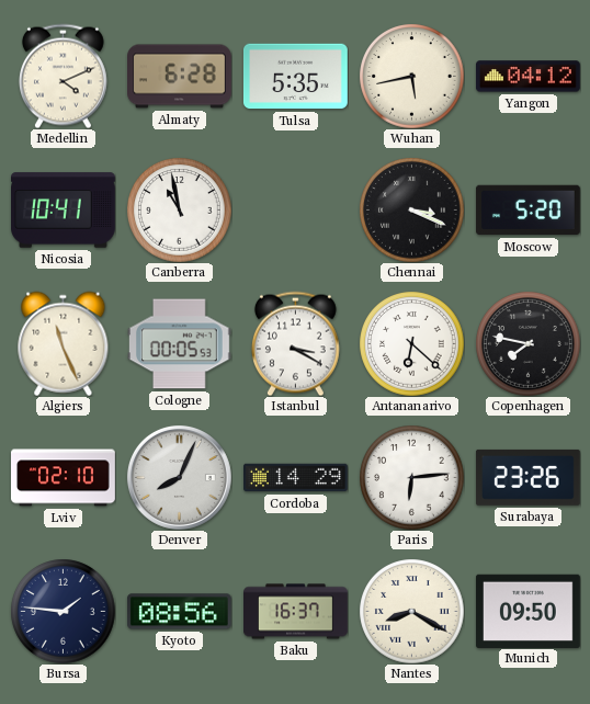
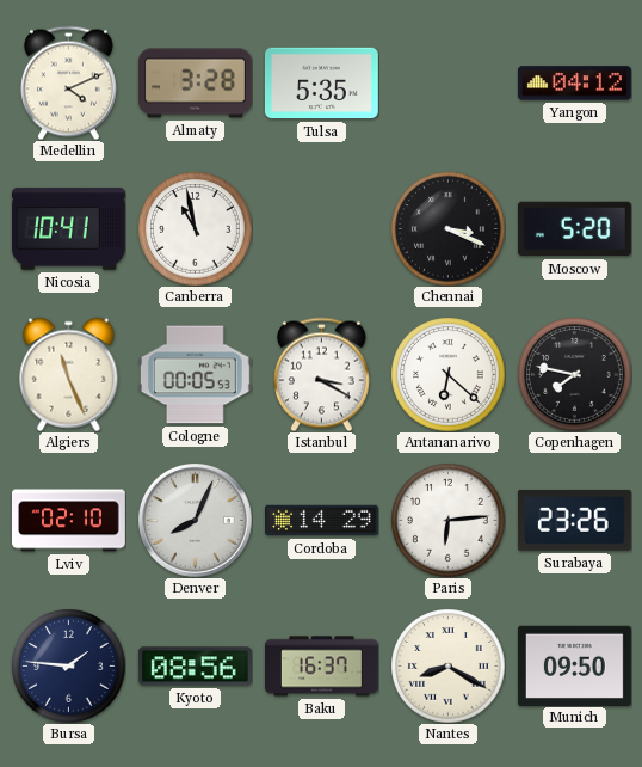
Almaty: 6:28 -> 3:28
Wuhan: 5:43 -> none
